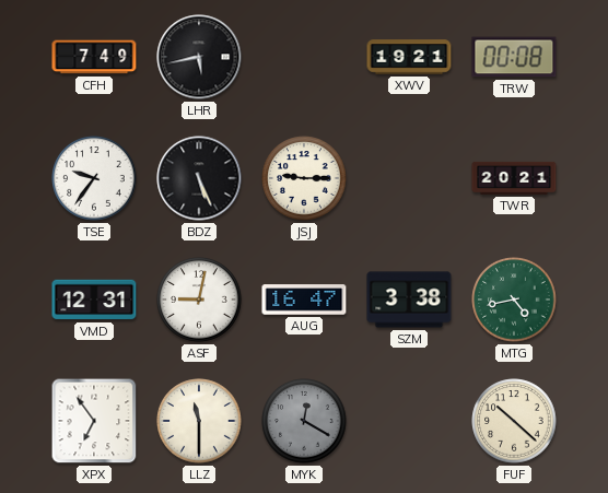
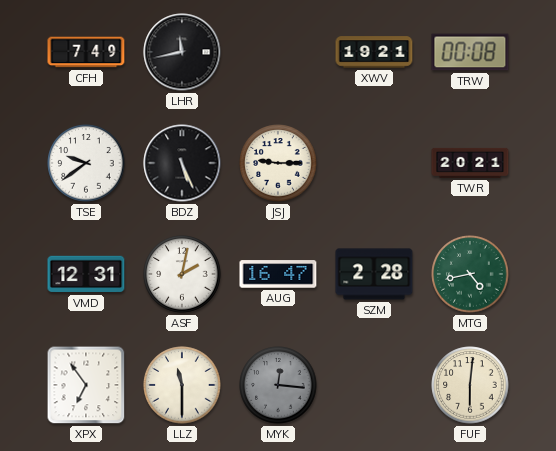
LHR: 5:43 -> 11:43
TSE: 9:36 -> 9:39
ASF: 9:02 -> 2:02
SZM: 3:38 -> 2:28
MYK: 12:20 -> 12:16
FUF: 10:22 -> 6:01
